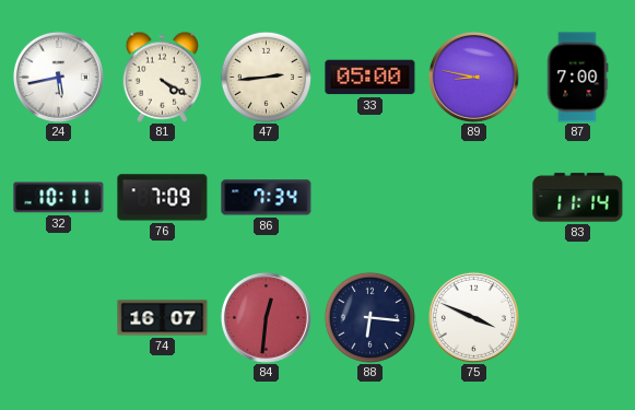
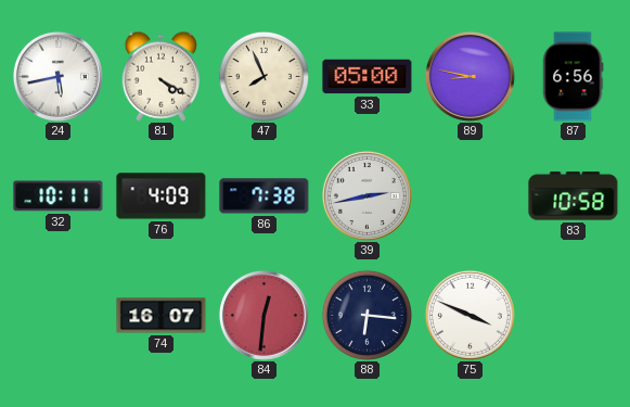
47: 2:44 -> 7:56
87: 7:00 -> 6:56
76: 7:09 -> 4:09
86: 7:34 -> 7:38
39: none -> 2:43
83: 11:14 -> 10:58
